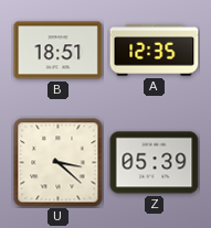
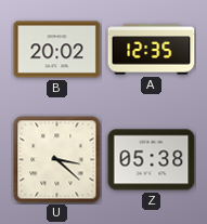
B: 18:51 -> 20:02
Z: 05:39 -> 05:38
